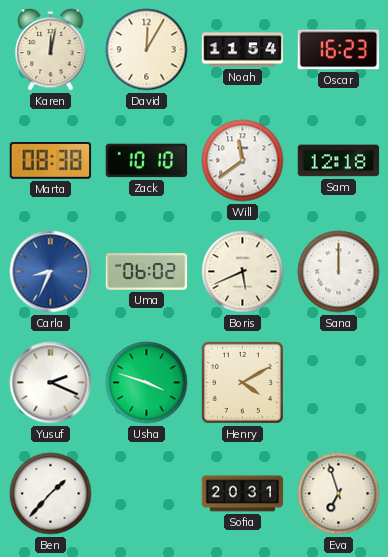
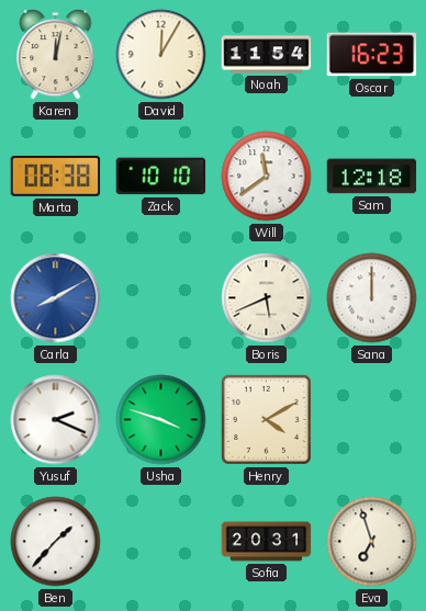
Carla: 8:34 -> 8:10
Uma: 06:02 -> none
